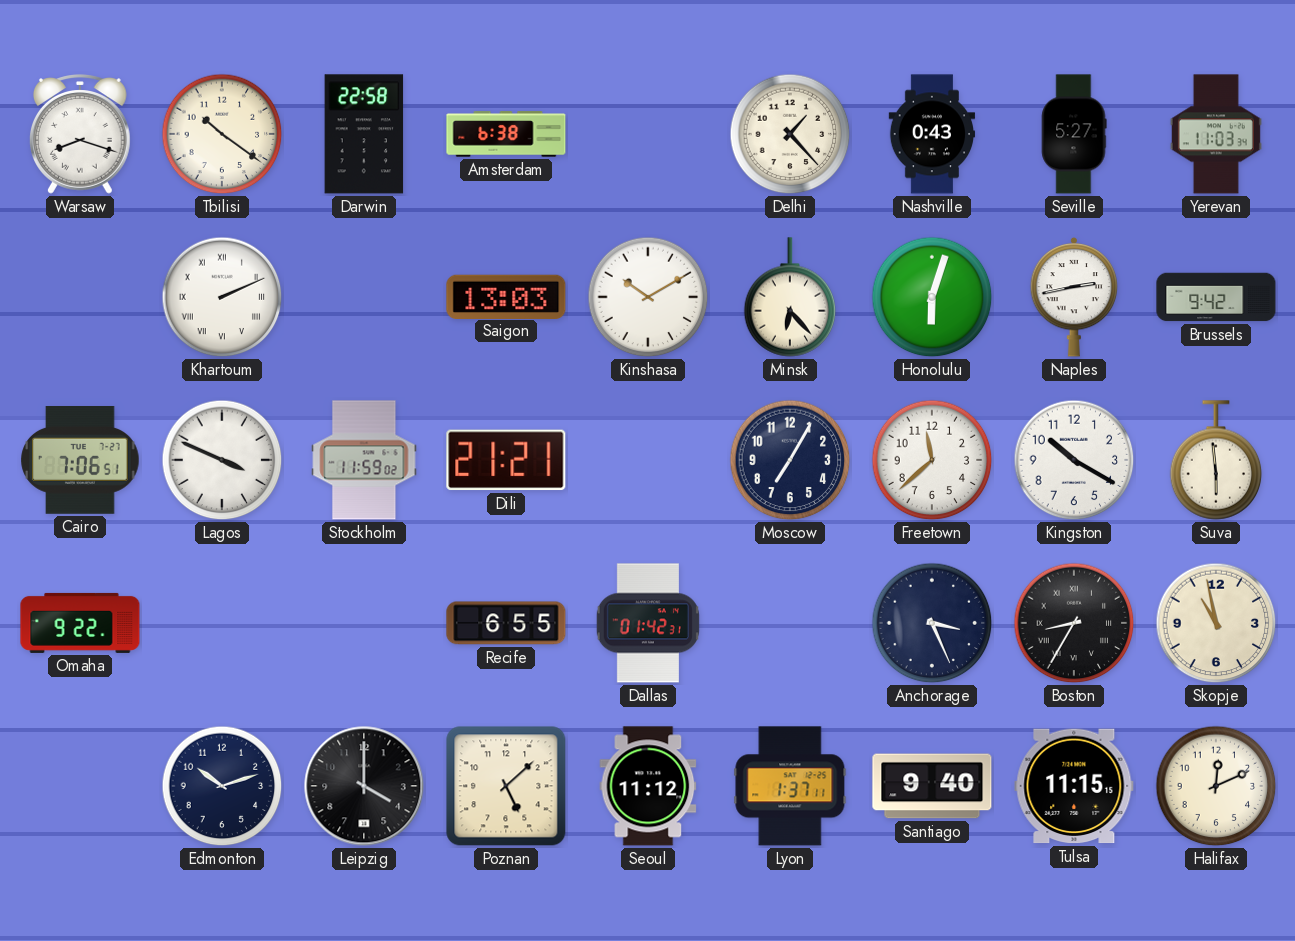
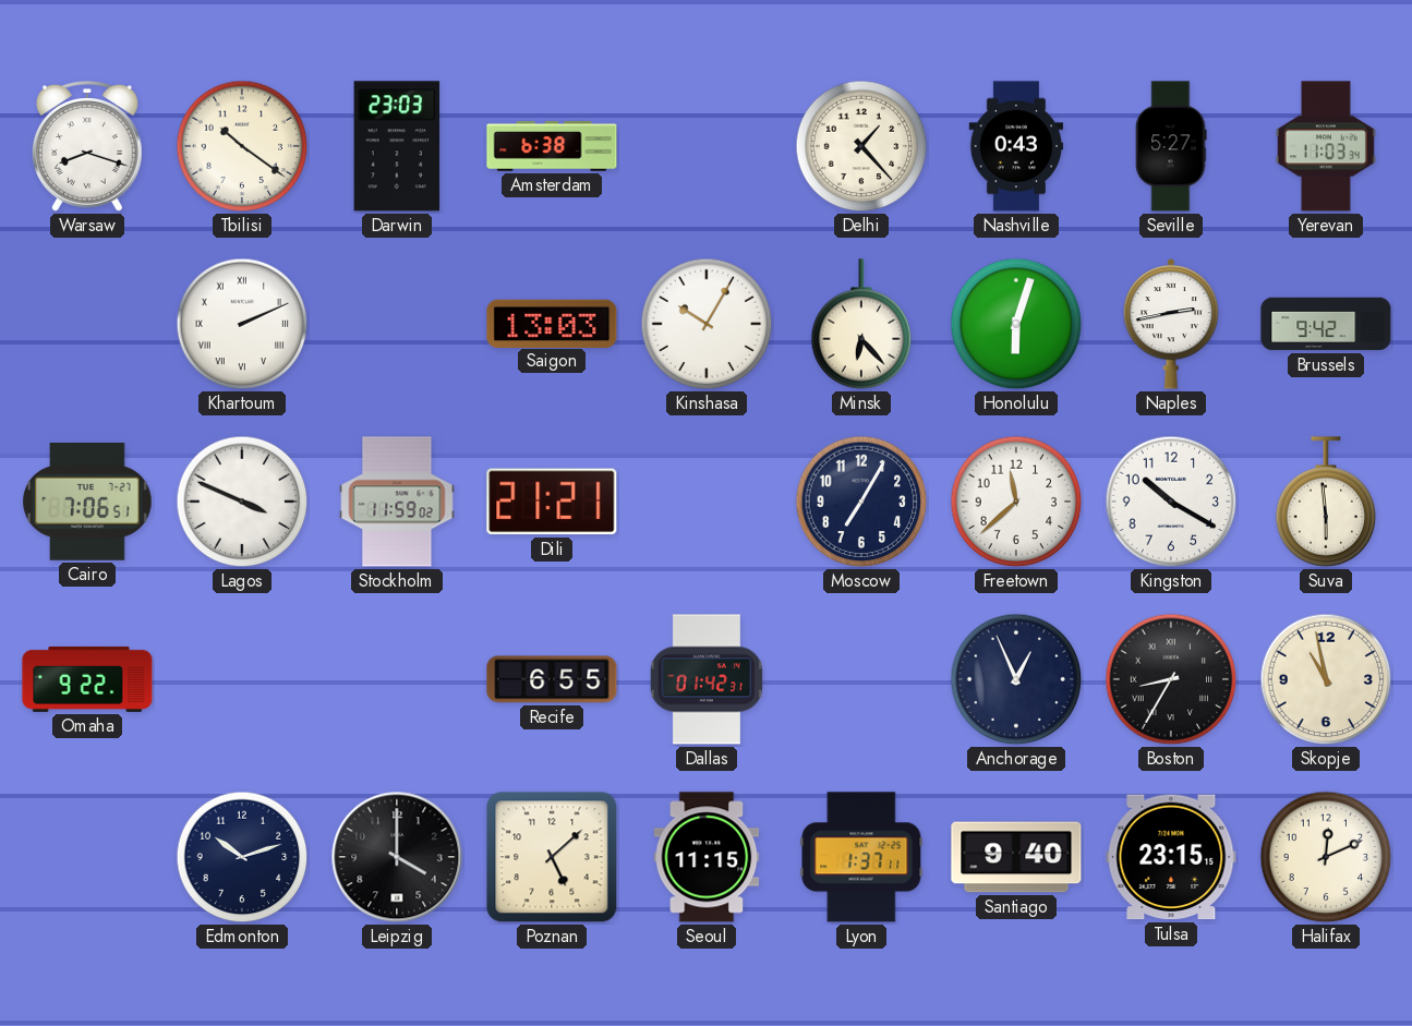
Darwin: 22:58 -> 23:03
Kinshasa: 10:10 -> 10:05
Anchorage: 3:26 -> 12:56
Seoul: 11:12 -> 11:15
Tulsa: 11:15 -> 23:15
